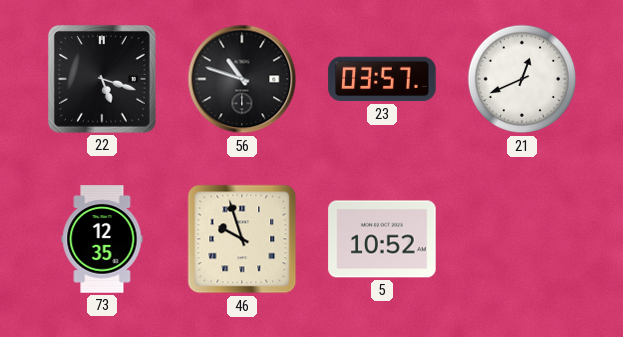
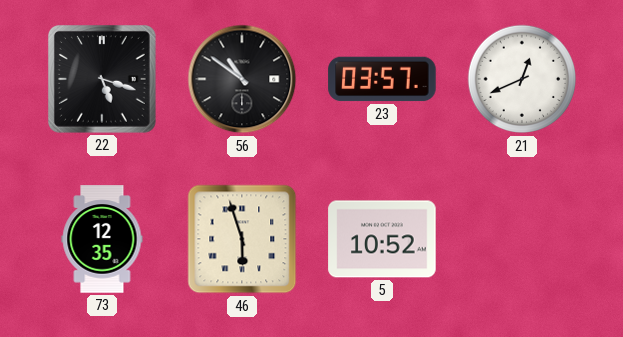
56: 10:48 -> 10:51
46: 9:57 -> 5:57
